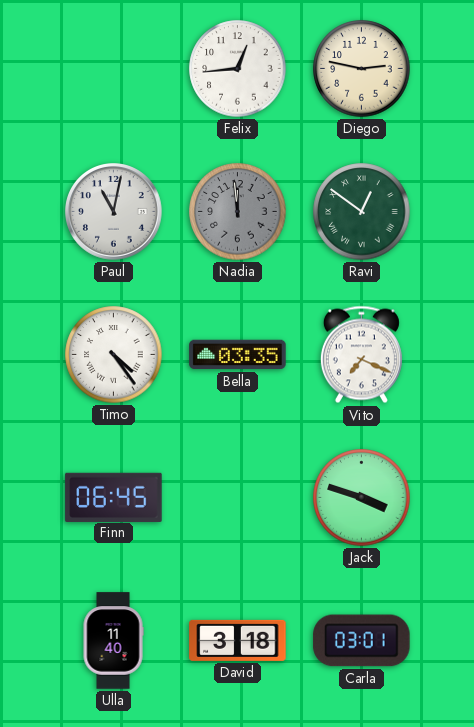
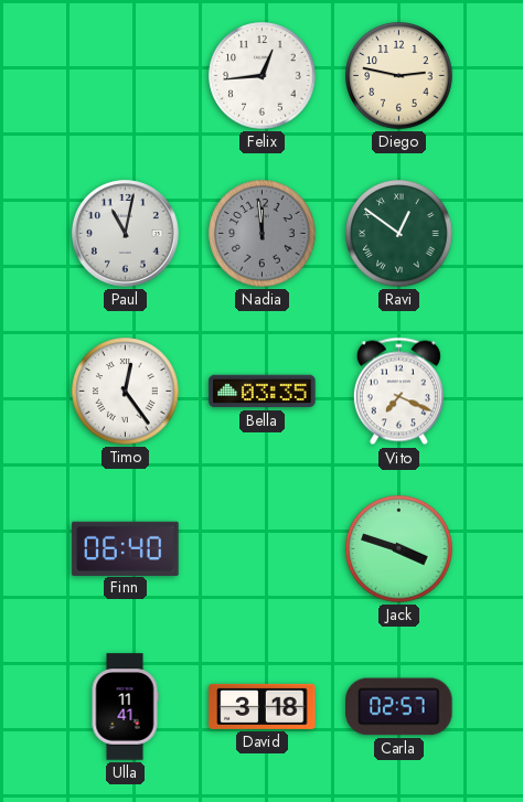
Timo: 4:24 -> 12:24
Finn: 06:45 -> 06:40
Ulla: 11:40 -> 11:41
Carla: 03:01 -> 02:57
